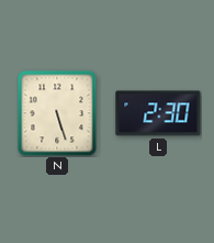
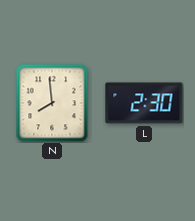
N: 5:27 -> 7:59
